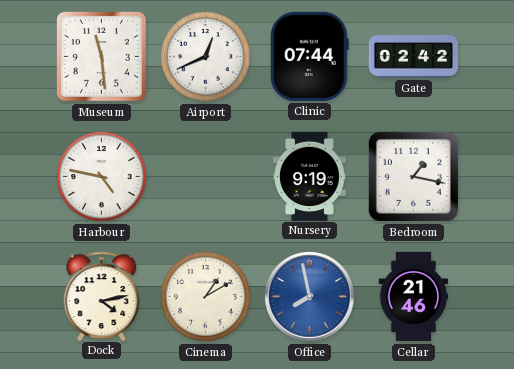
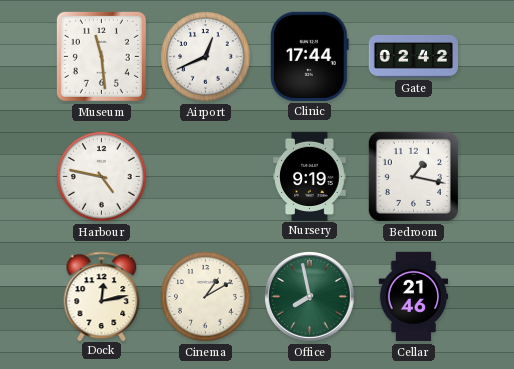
Clinic: 07:44 -> 17:44
Dock: 4:13 -> 12:13
Office dial: blue -> green
